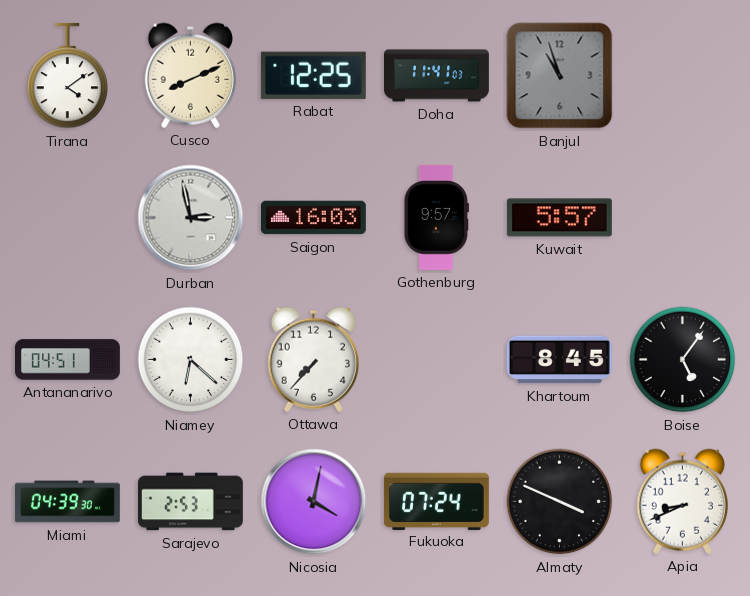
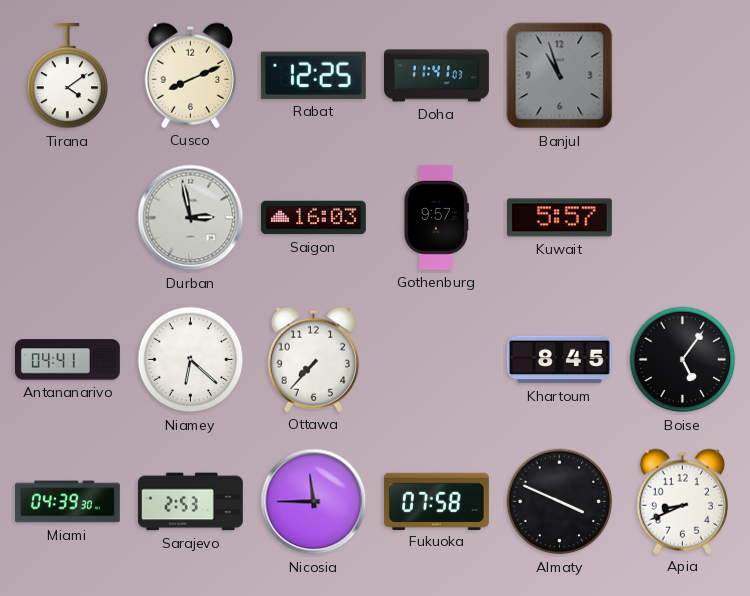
Antananarivo: 04:51 -> 04:41
Nicosia: 4:02 -> 11:45
Fukuoka: 07:24 -> 07:58
